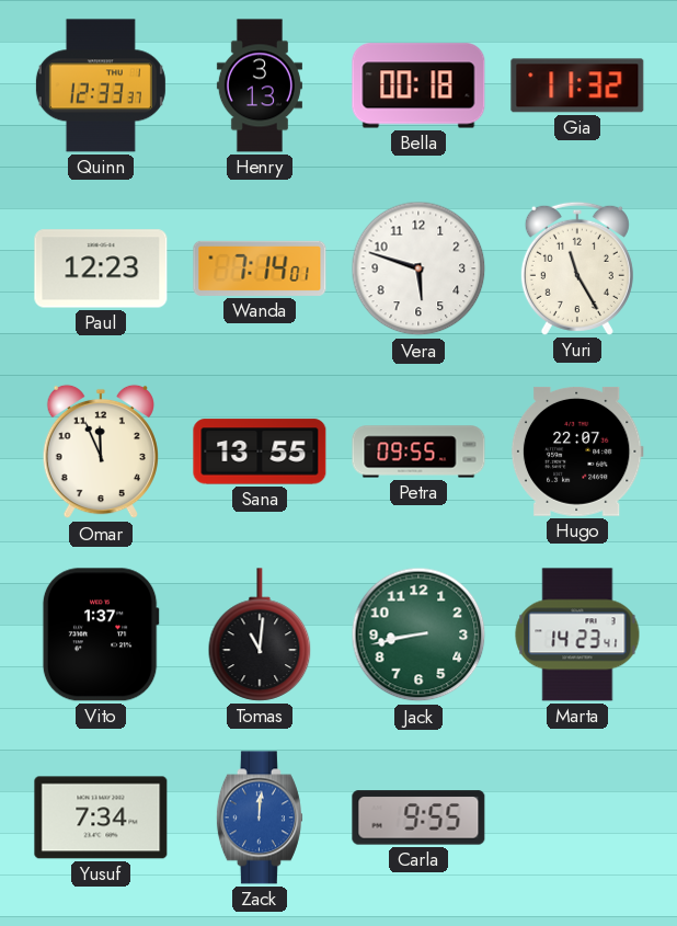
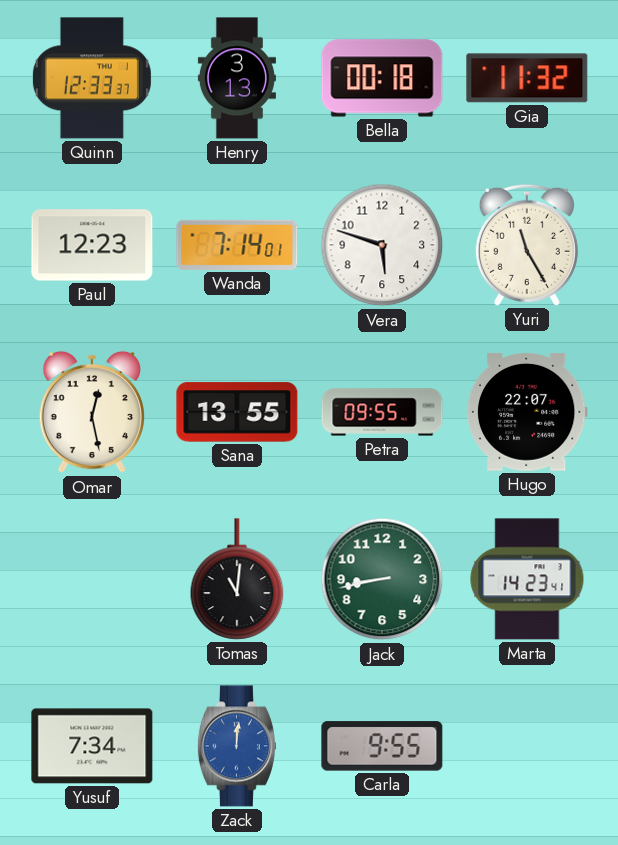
Omar: 11:56 -> 12:28
Vito: 1:37 -> none
